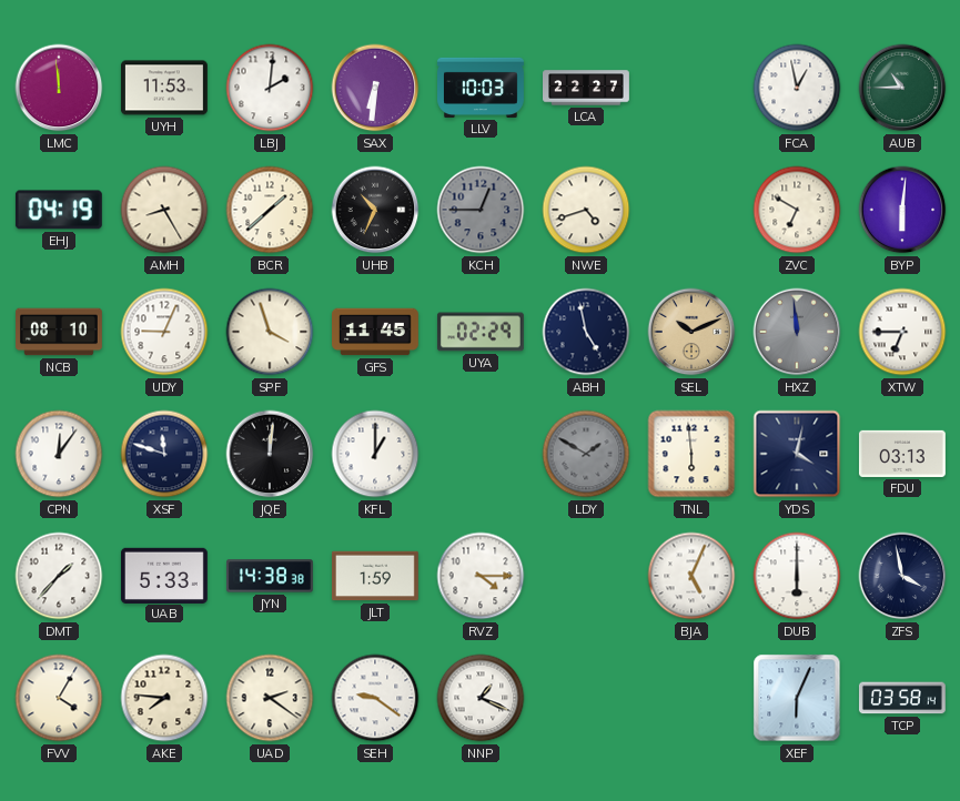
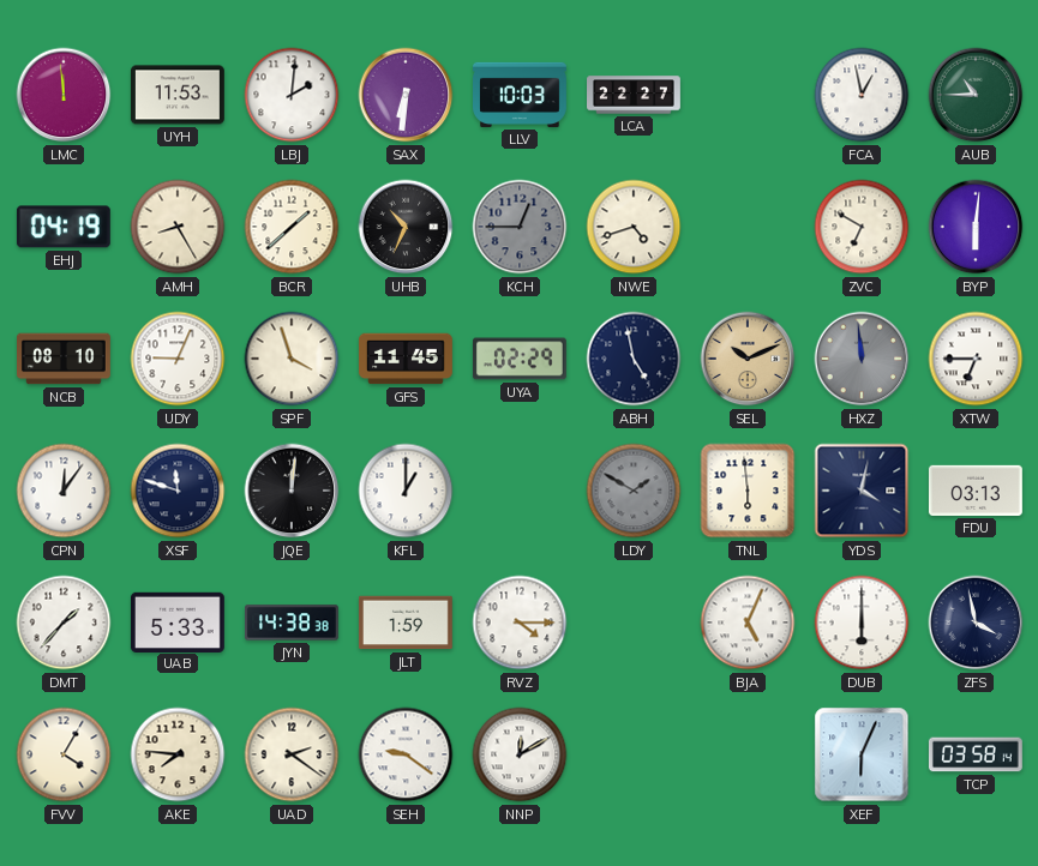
NNP: 1:19 -> 12:10
